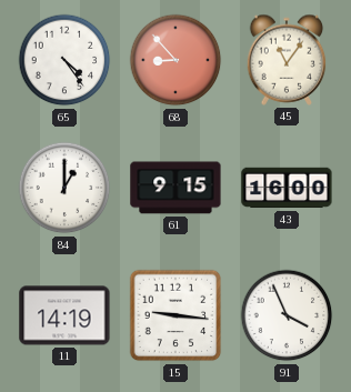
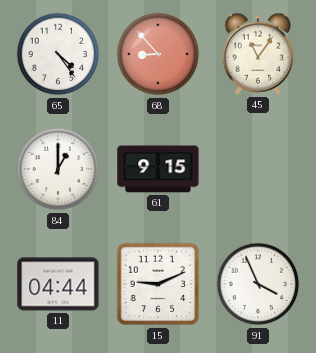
43: 16:00 -> none
11: 14:19 -> 04:44
15: 9:16 -> 9:11
